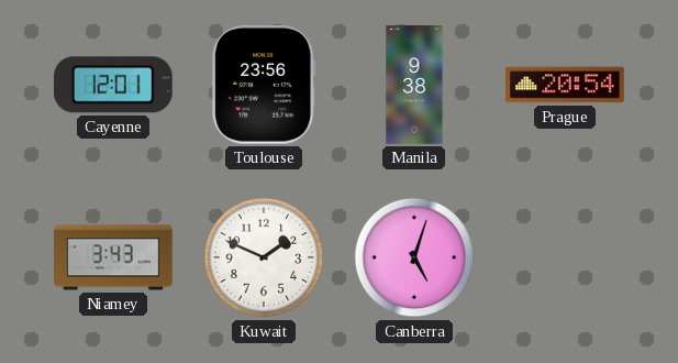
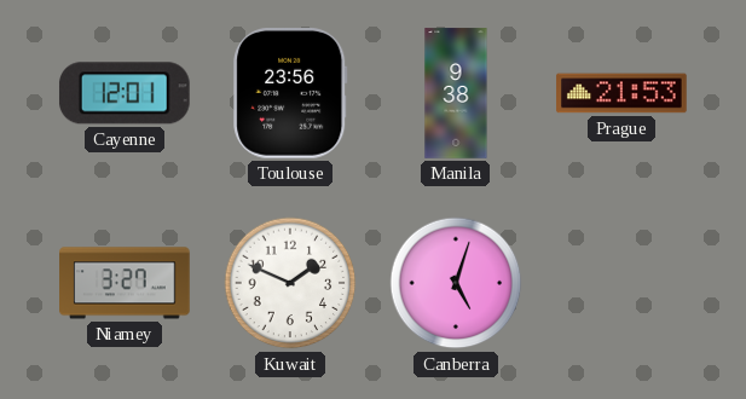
Prague: 20:54 -> 21:53
Niamey: 3:43 -> 3:27
